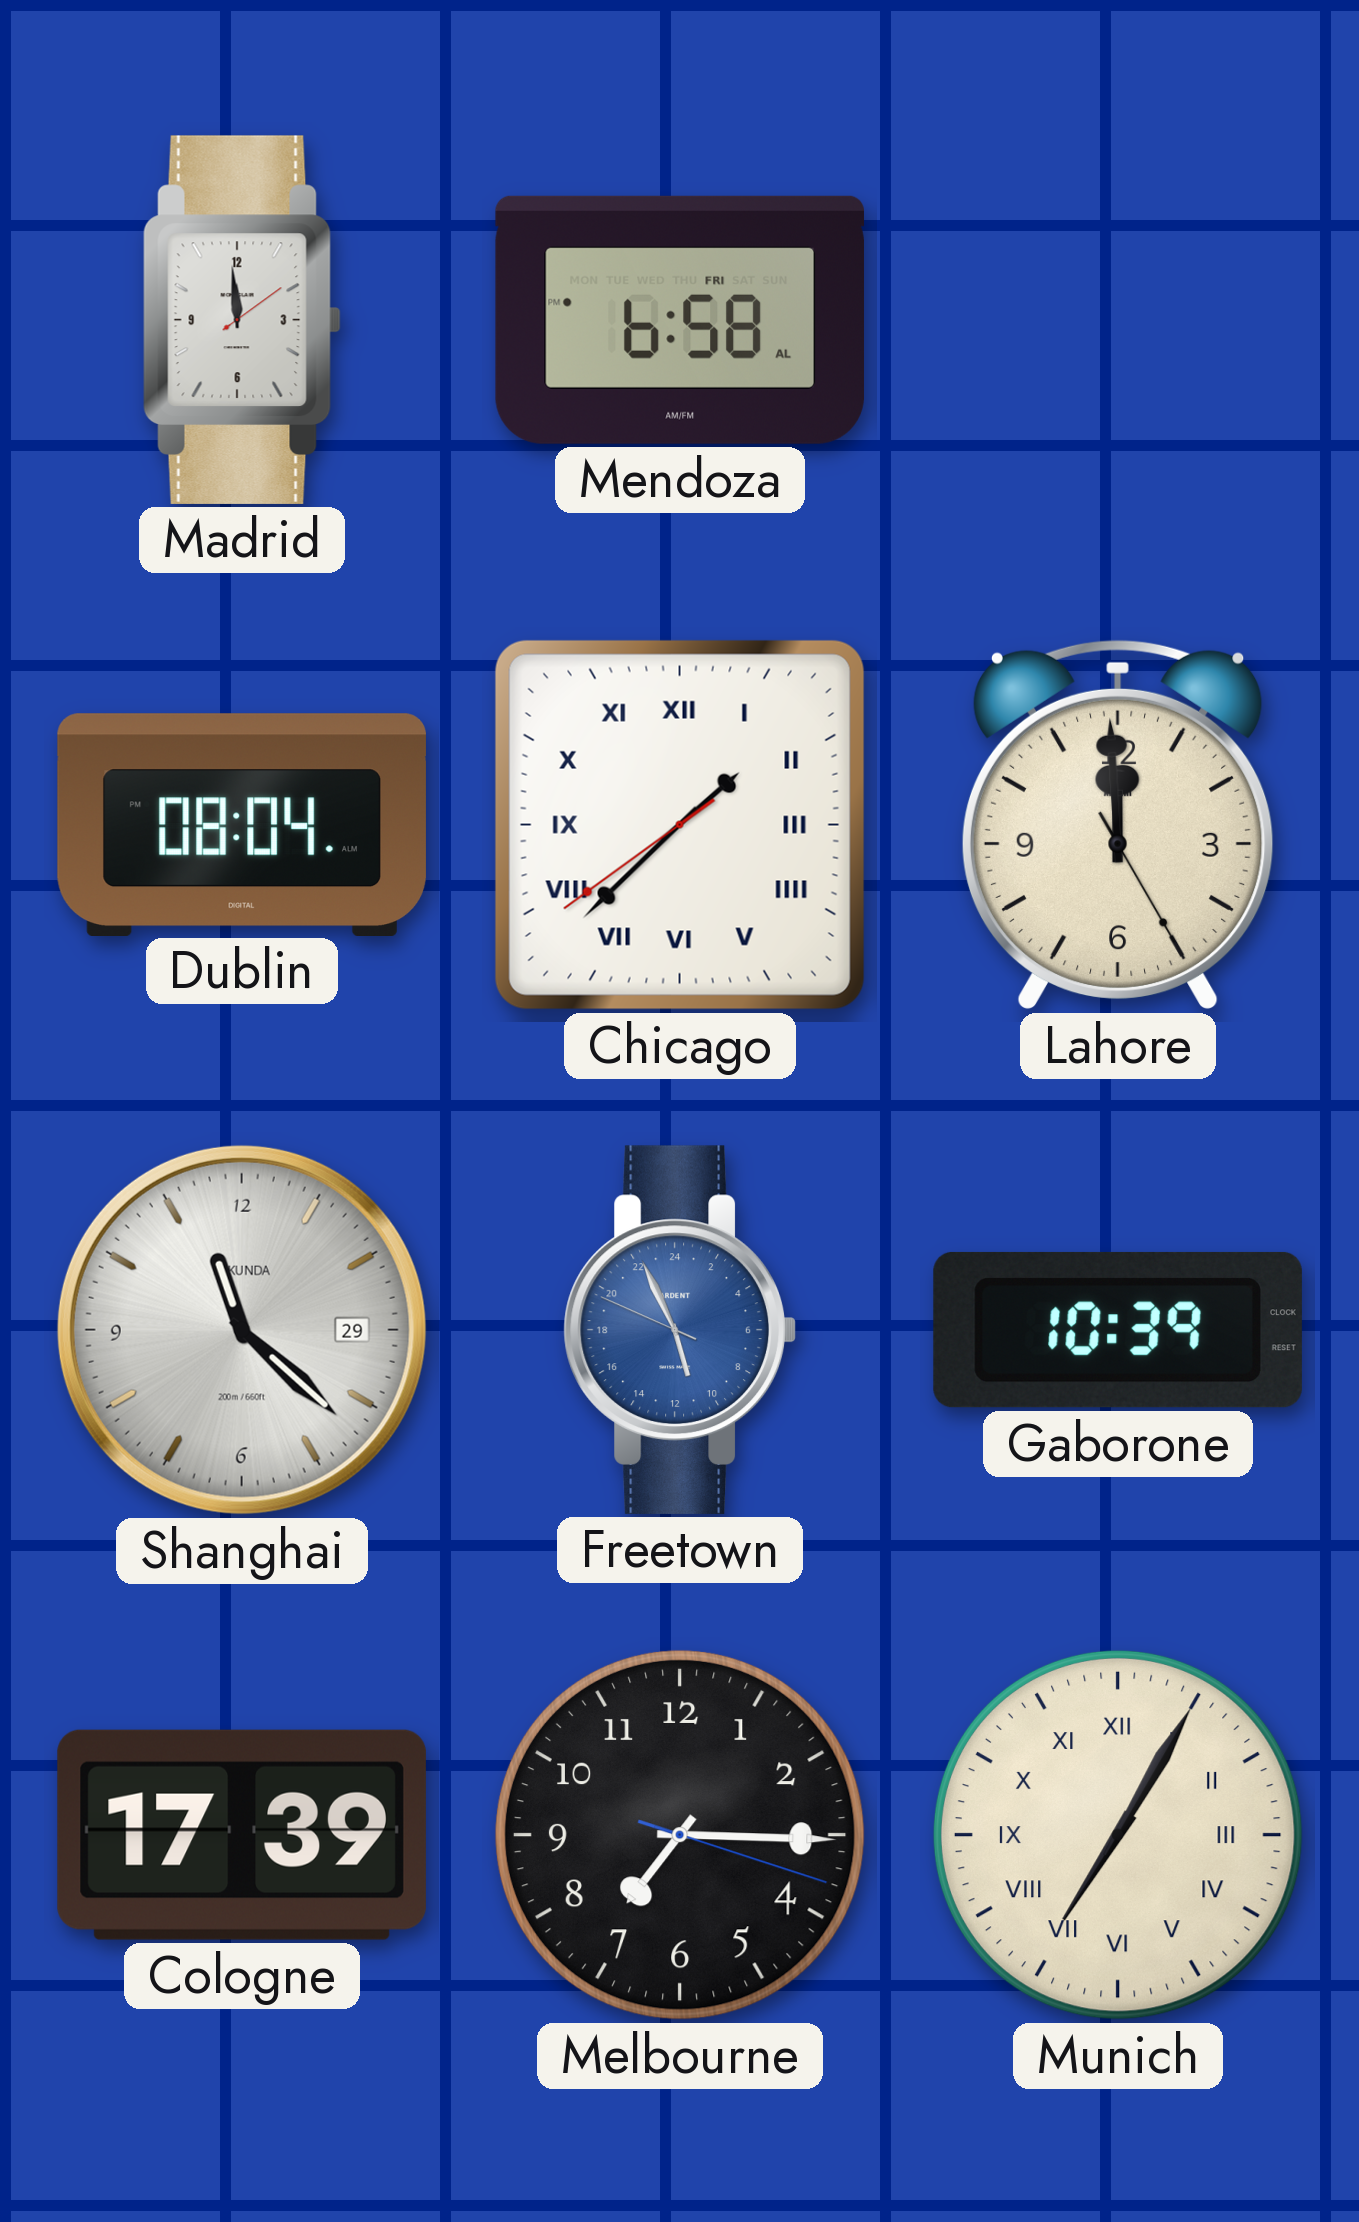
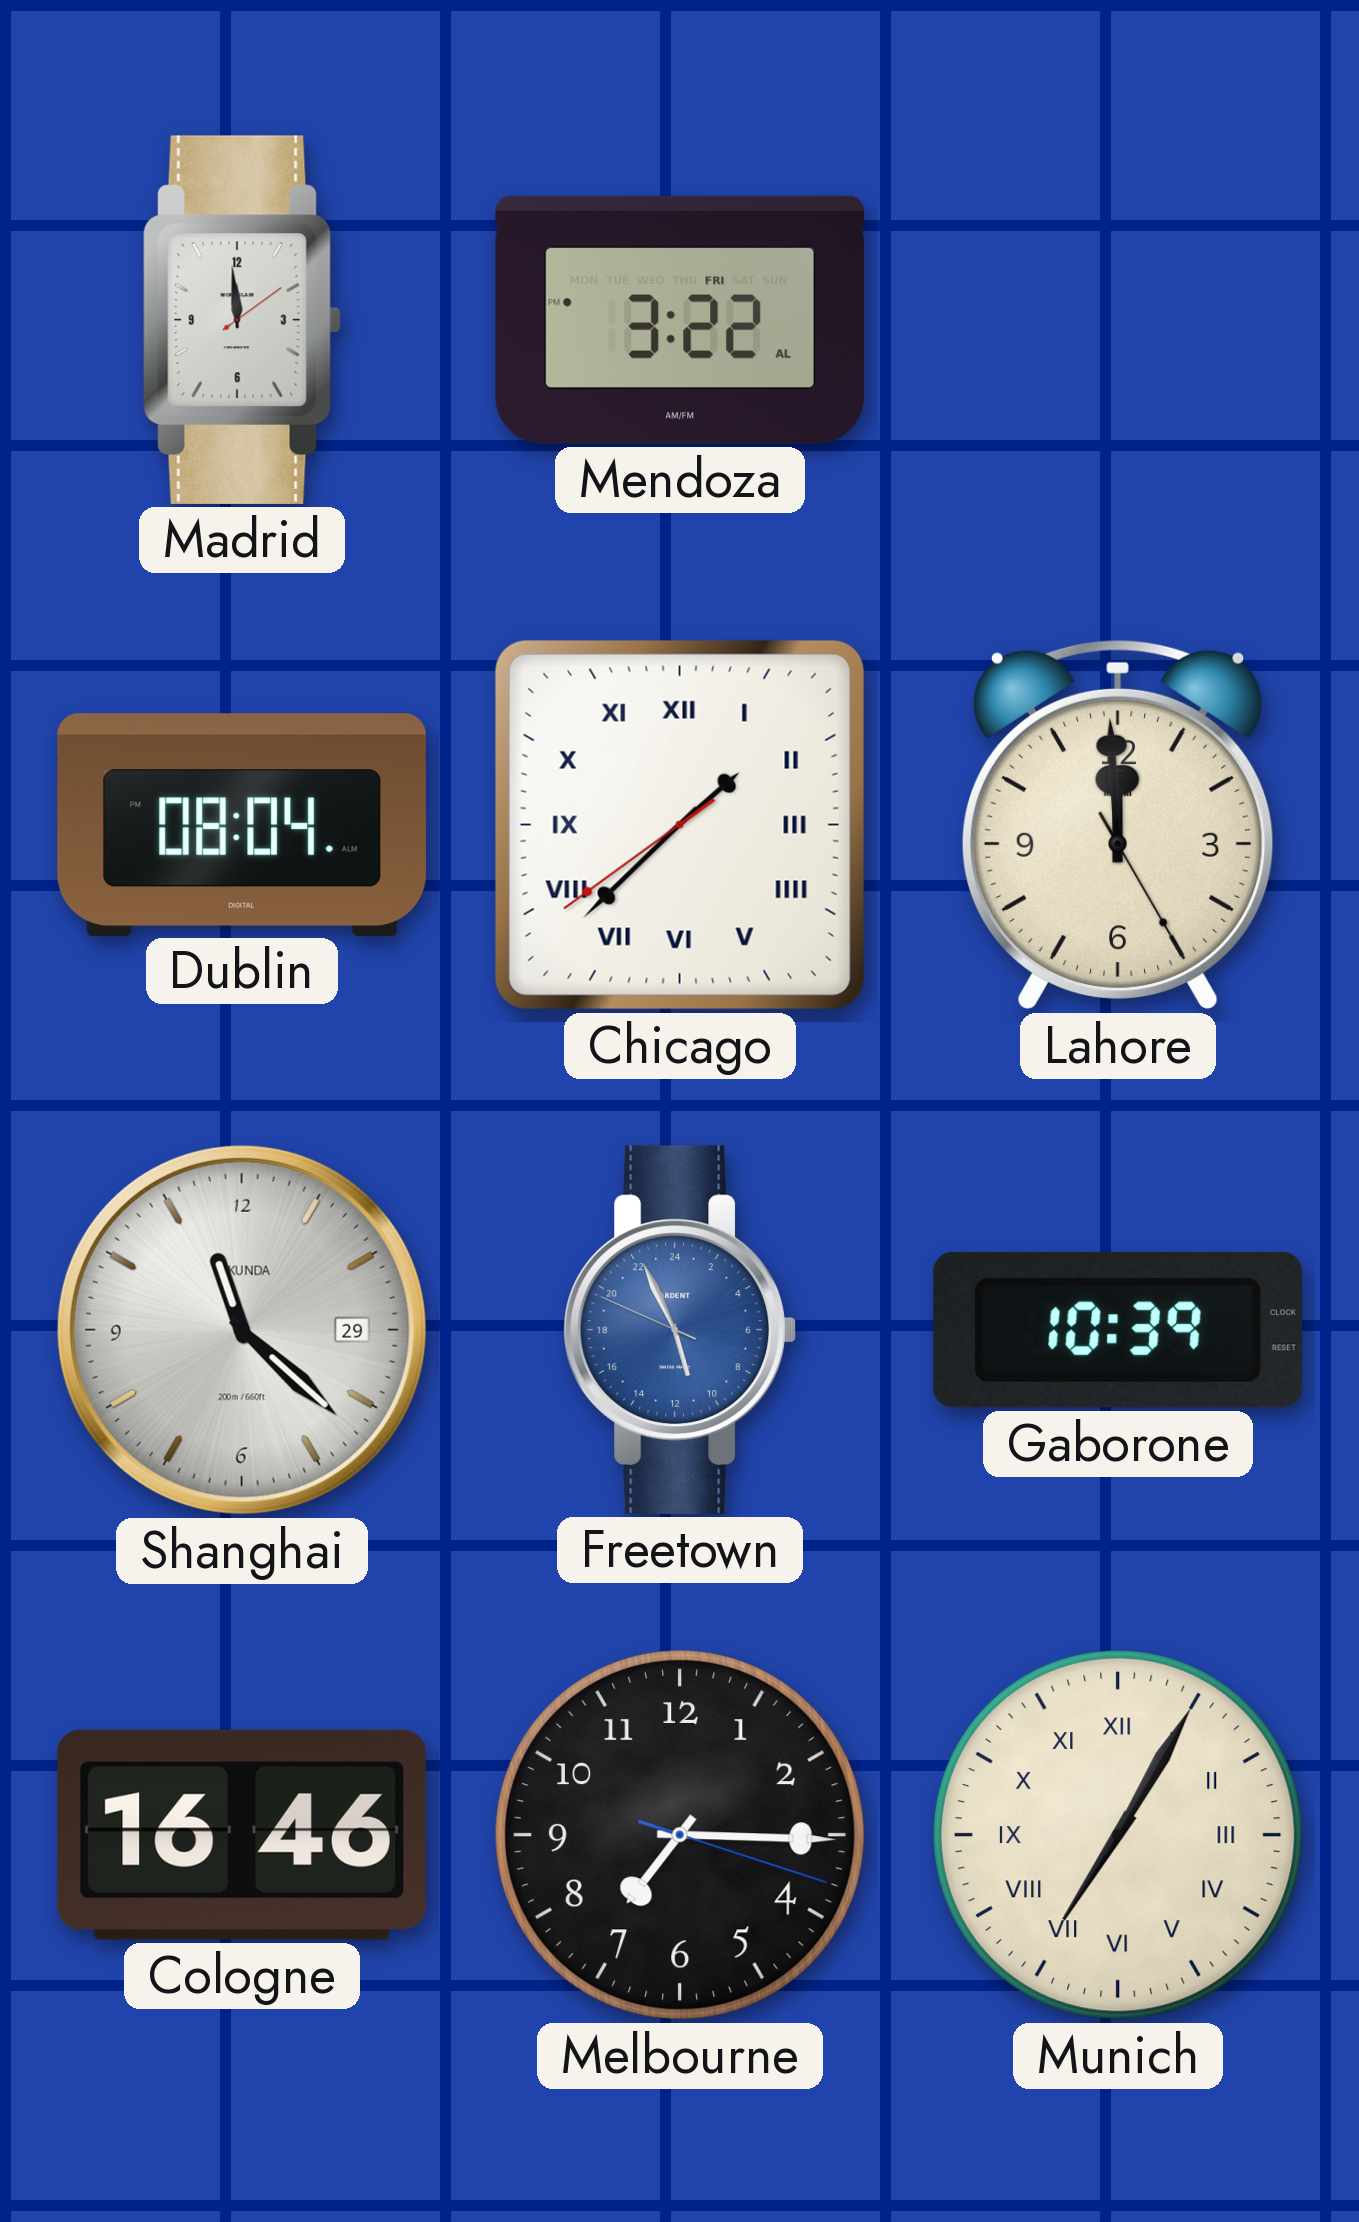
Mendoza: 6:58 -> 3:22
Cologne: 17:39 -> 16:46
